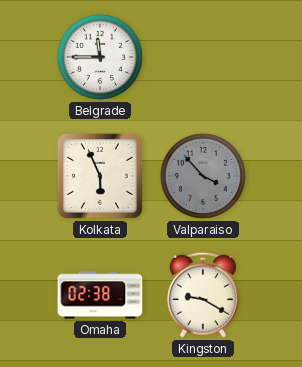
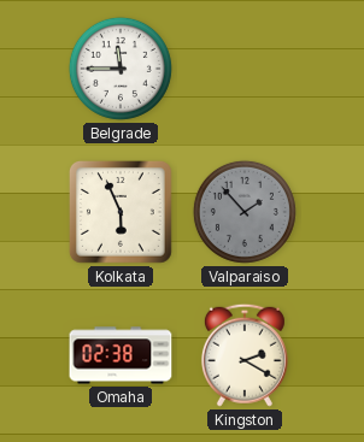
Valparaiso: 3:53 -> 1:53
Kingston: 9:20 -> 2:20
